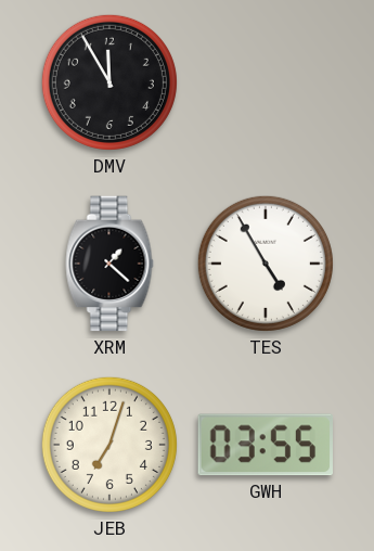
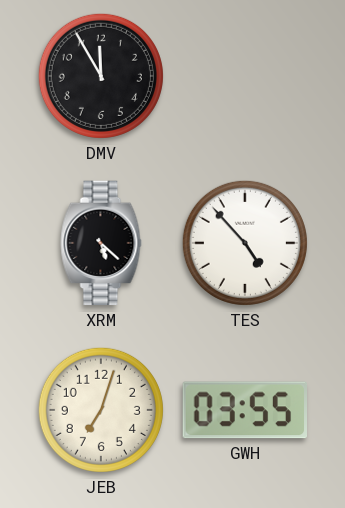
XRM: 1:22 -> 5:22
TES: 4:55 -> 4:53
